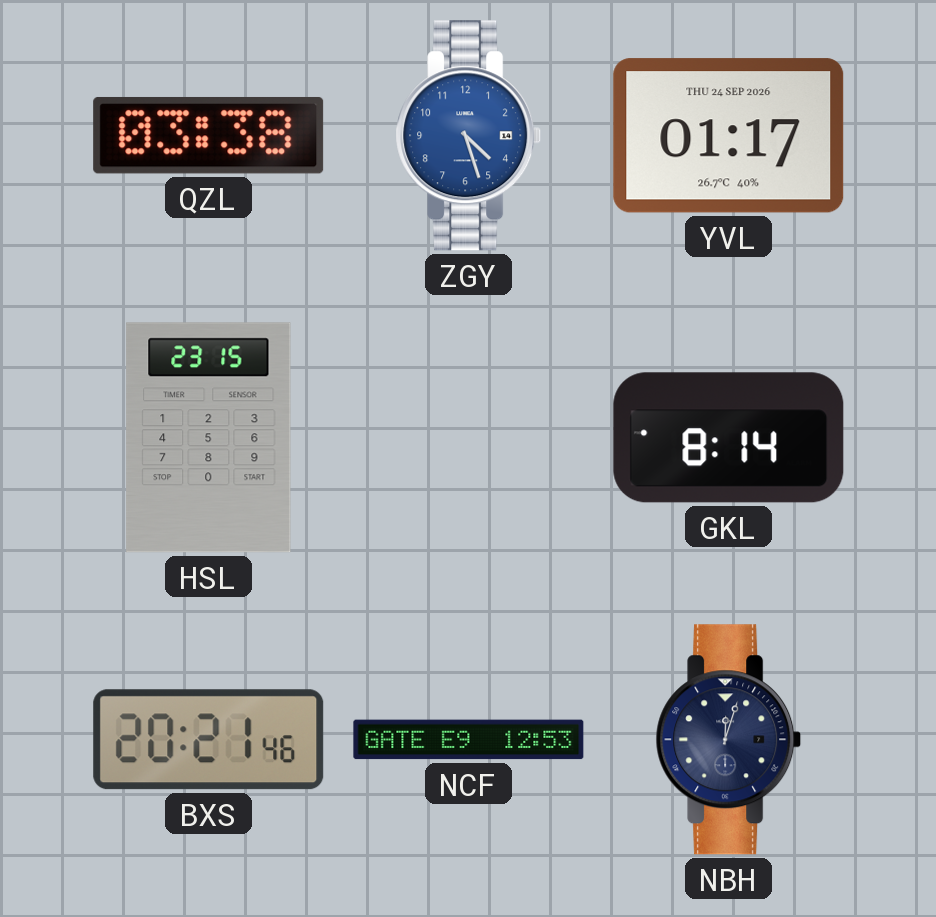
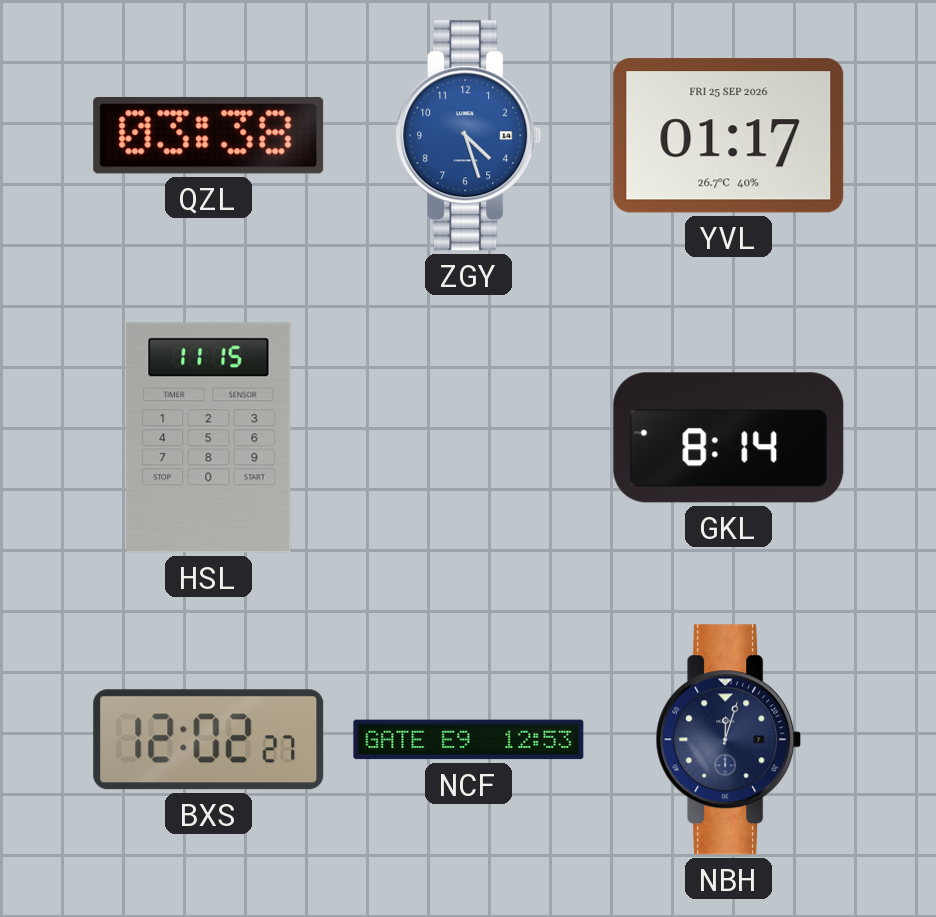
YVL date: THU 24 SEP 2026 -> FRI 25 SEP 2026
HSL: 23:15 -> 11:15
BXS: 20:21 -> 12:02
